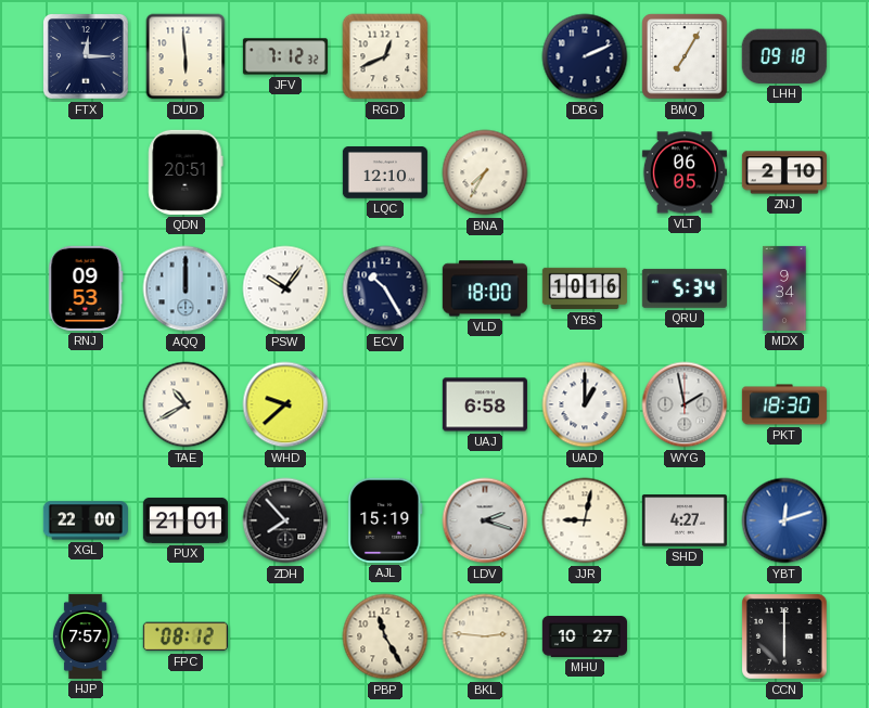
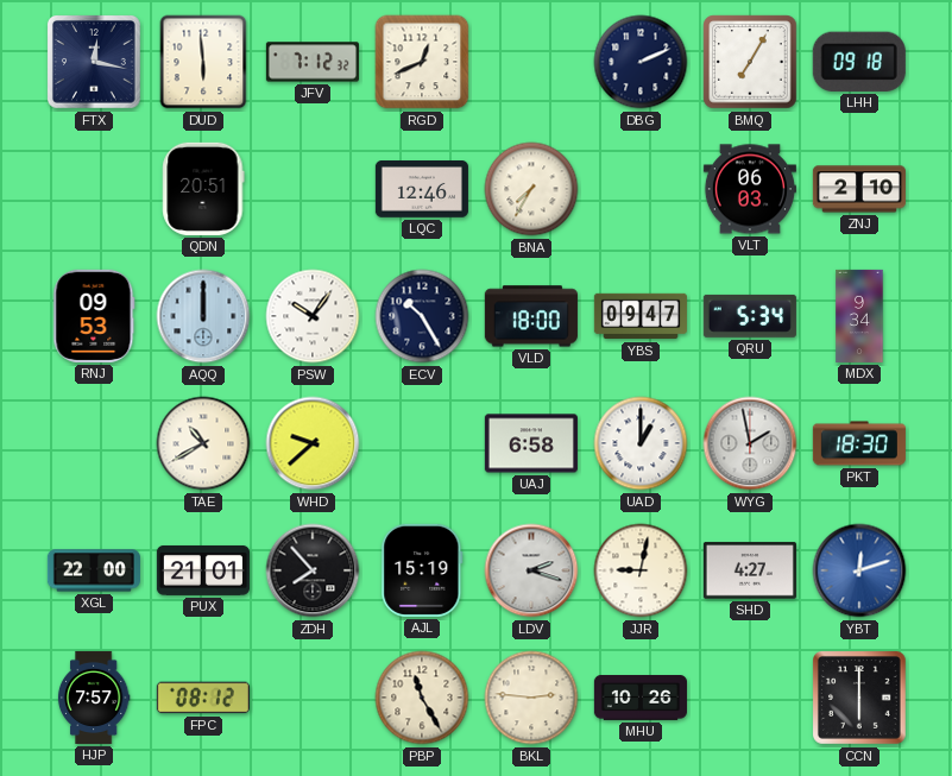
FTX: 12:15 -> 12:17
LQC: 12:10 -> 12:46
VLT: 06:05 -> 06:03
YBS: 10:16 -> 09:47
MHU: 10:27 -> 10:26
